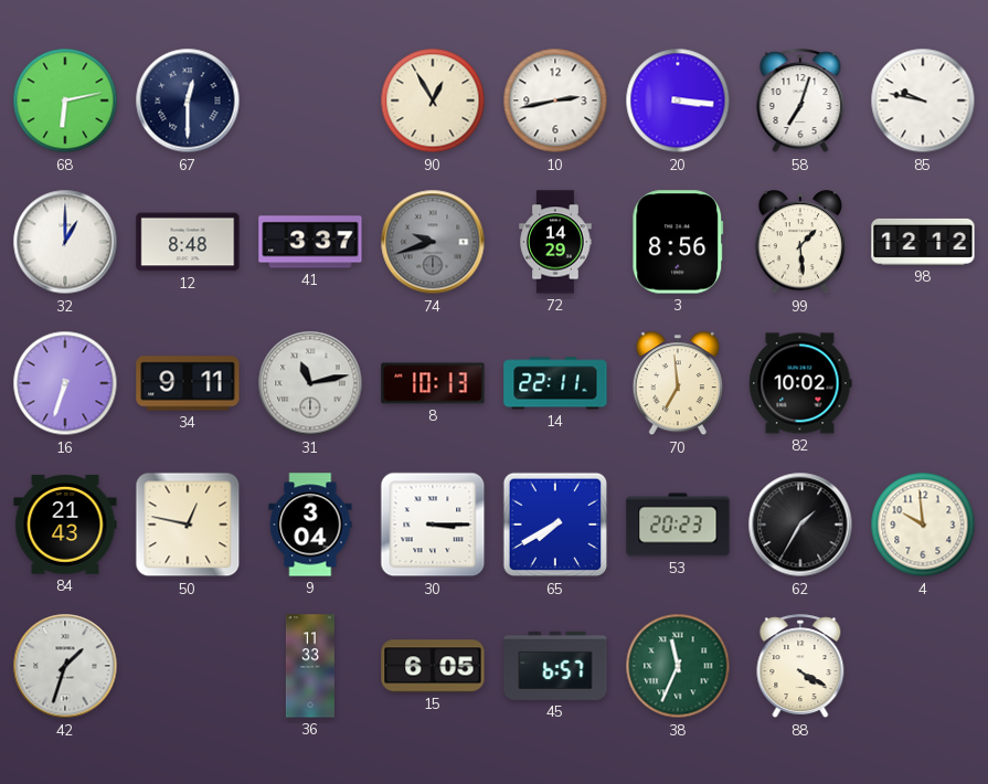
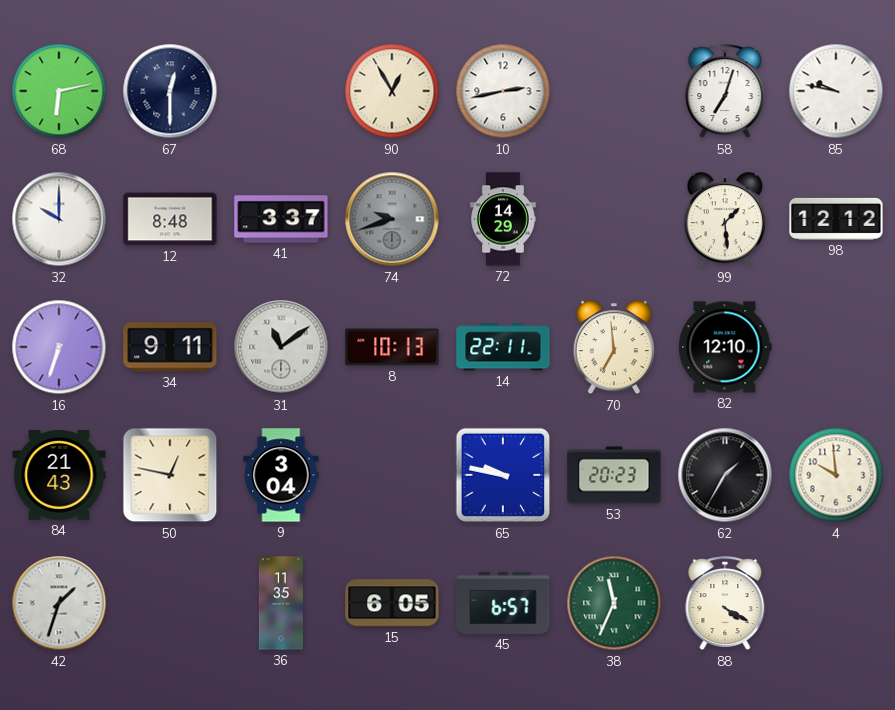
20: 3:16 -> none
32: 1:00 -> 10:00
3: 8:56 -> none
31: 11:13 -> 11:09
82: 10:02 -> 12:10
30: 3:15 -> none
65: 7:40 -> 9:47
36: 11:33 -> 11:35
